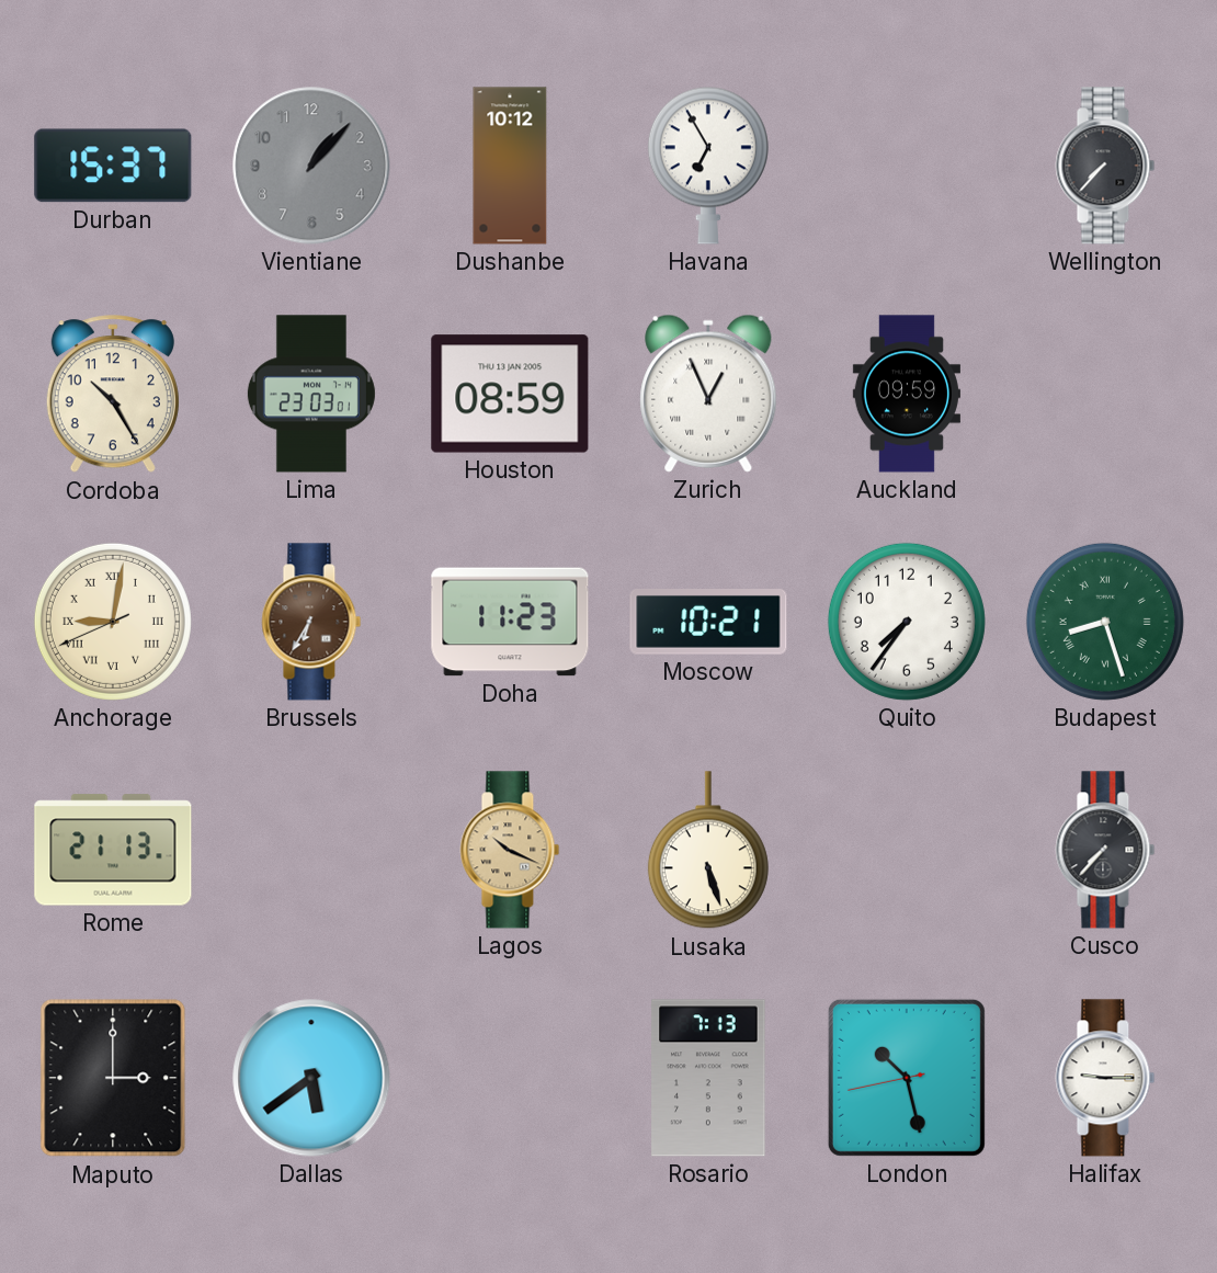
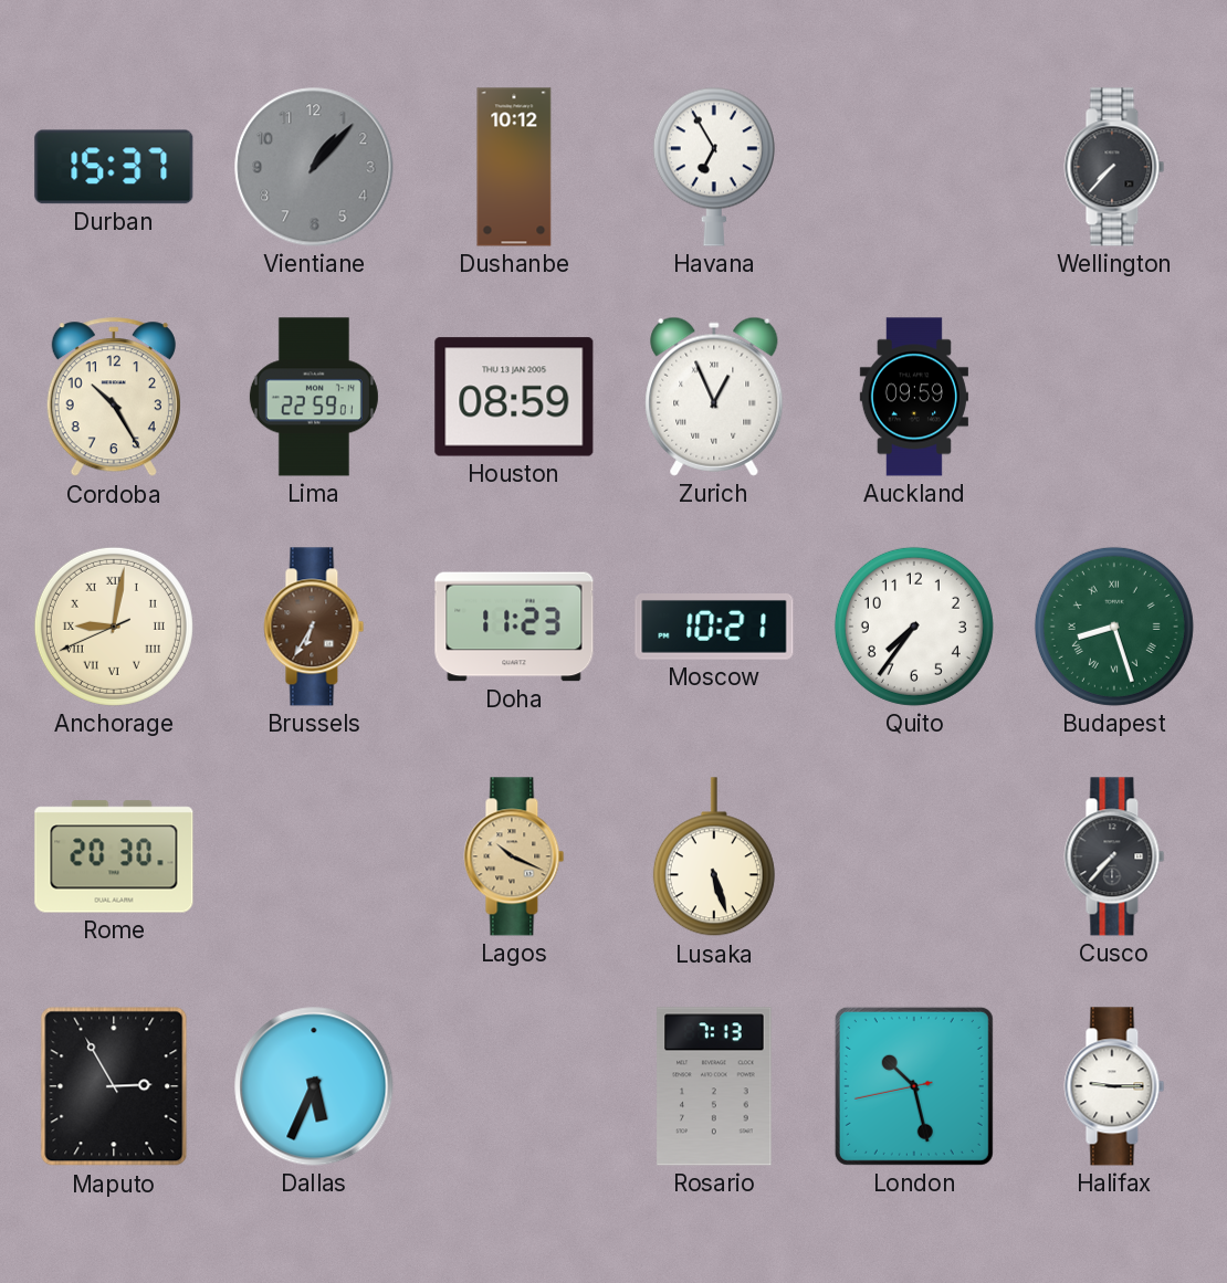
Lima: 23:03 -> 22:59
Rome: 21:13 -> 20:30
Maputo: 3:00 -> 2:55
Dallas: 5:39 -> 5:34
